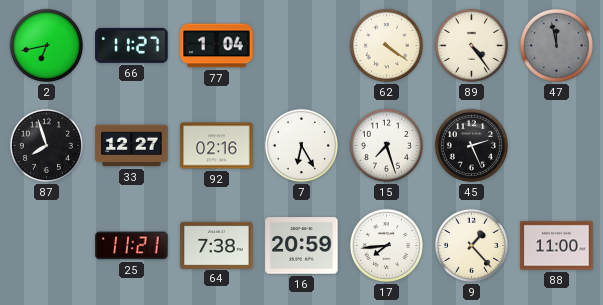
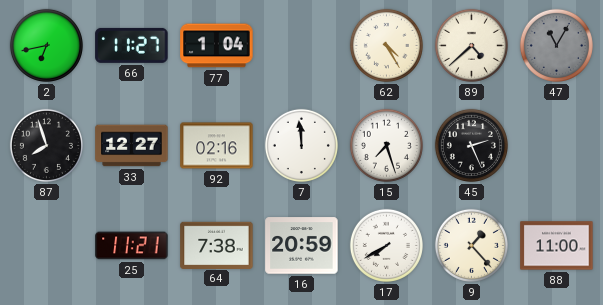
62: 4:21 -> 4:25
89: 4:24 -> 4:38
47: 11:58 -> 11:05
7: 6:25 -> 11:59
17: 7:44 -> 7:40
